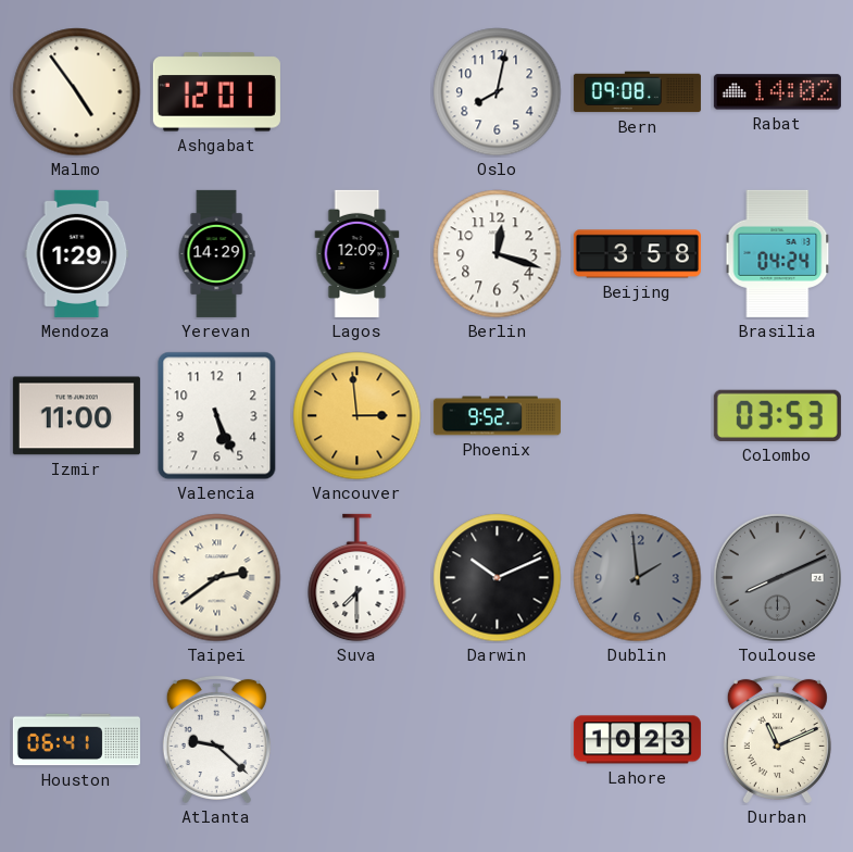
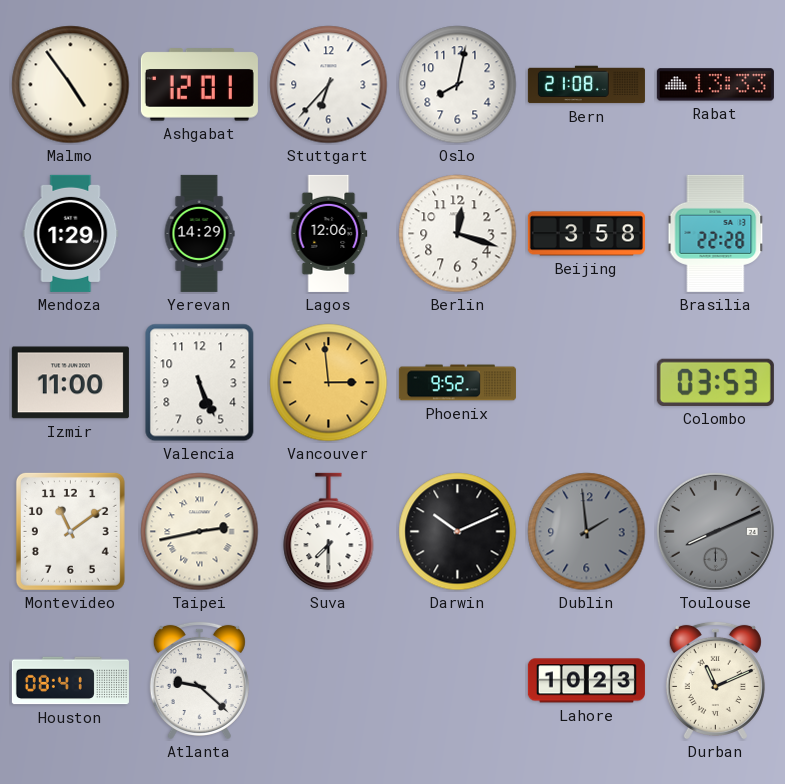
Stuttgart: none -> 6:37
Bern: 09:08 -> 21:08
Rabat: 14:02 -> 13:33
Lagos: 12:09 -> 12:06
Brasilia: 04:24 -> 22:28
Montevideo: none -> 11:09
Taipei: 2:39 -> 2:43
Houston: 06:41 -> 08:41
